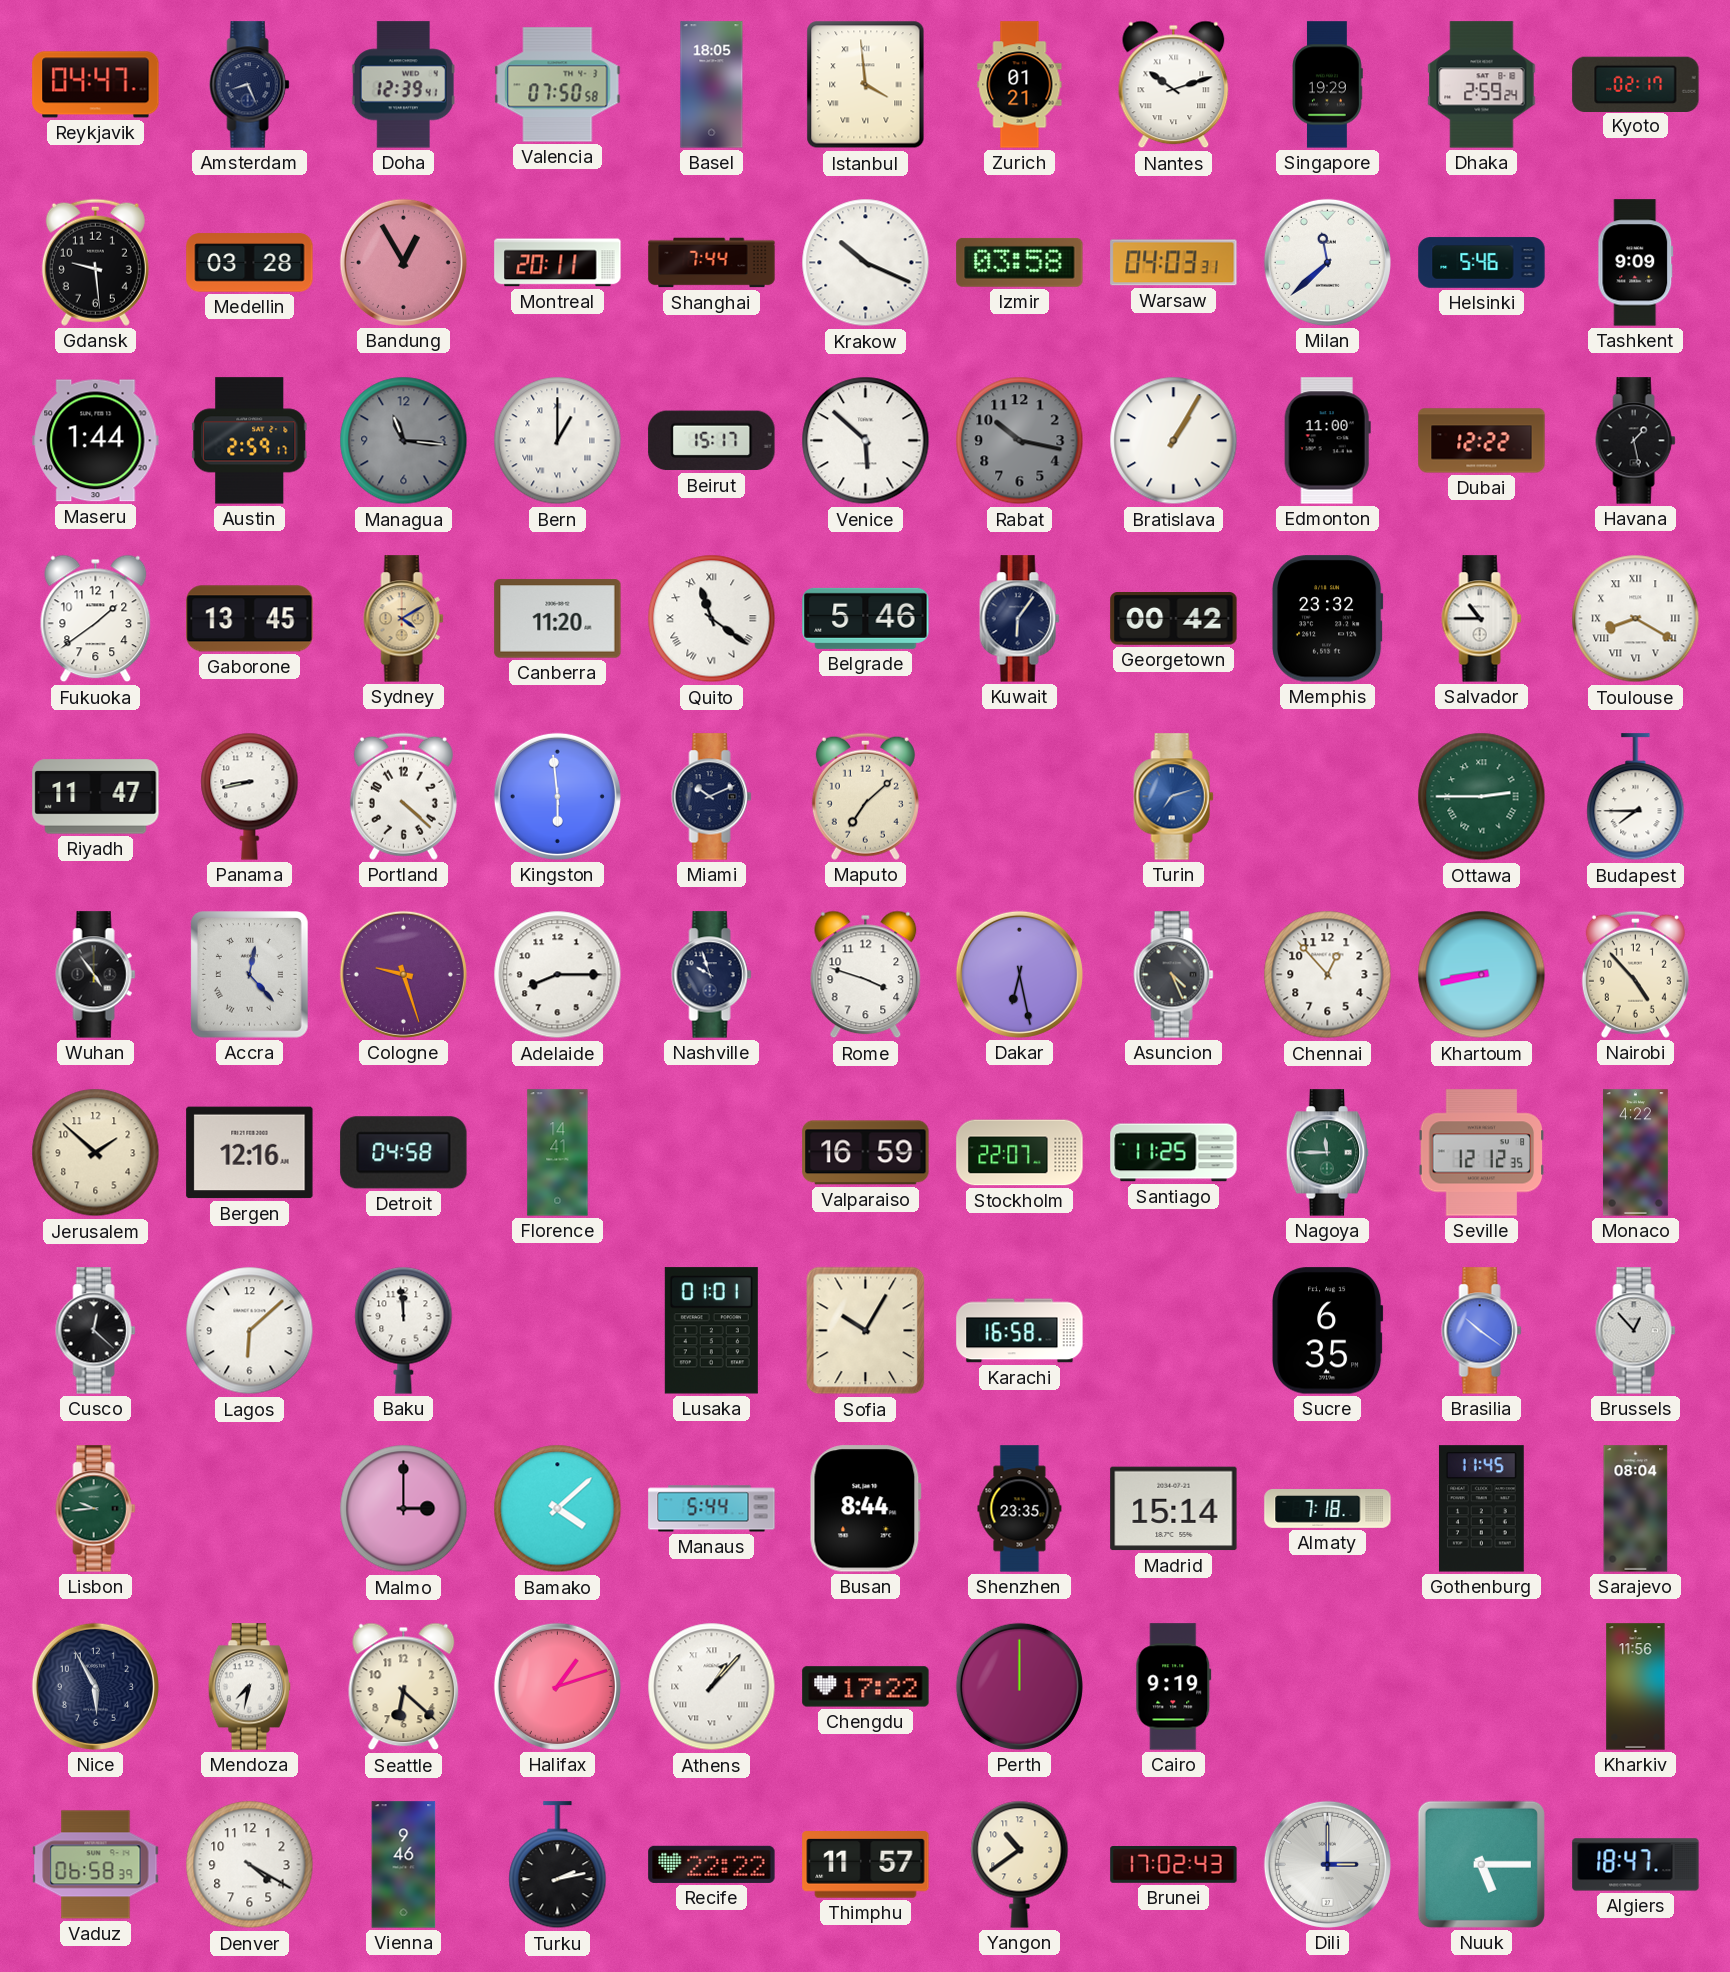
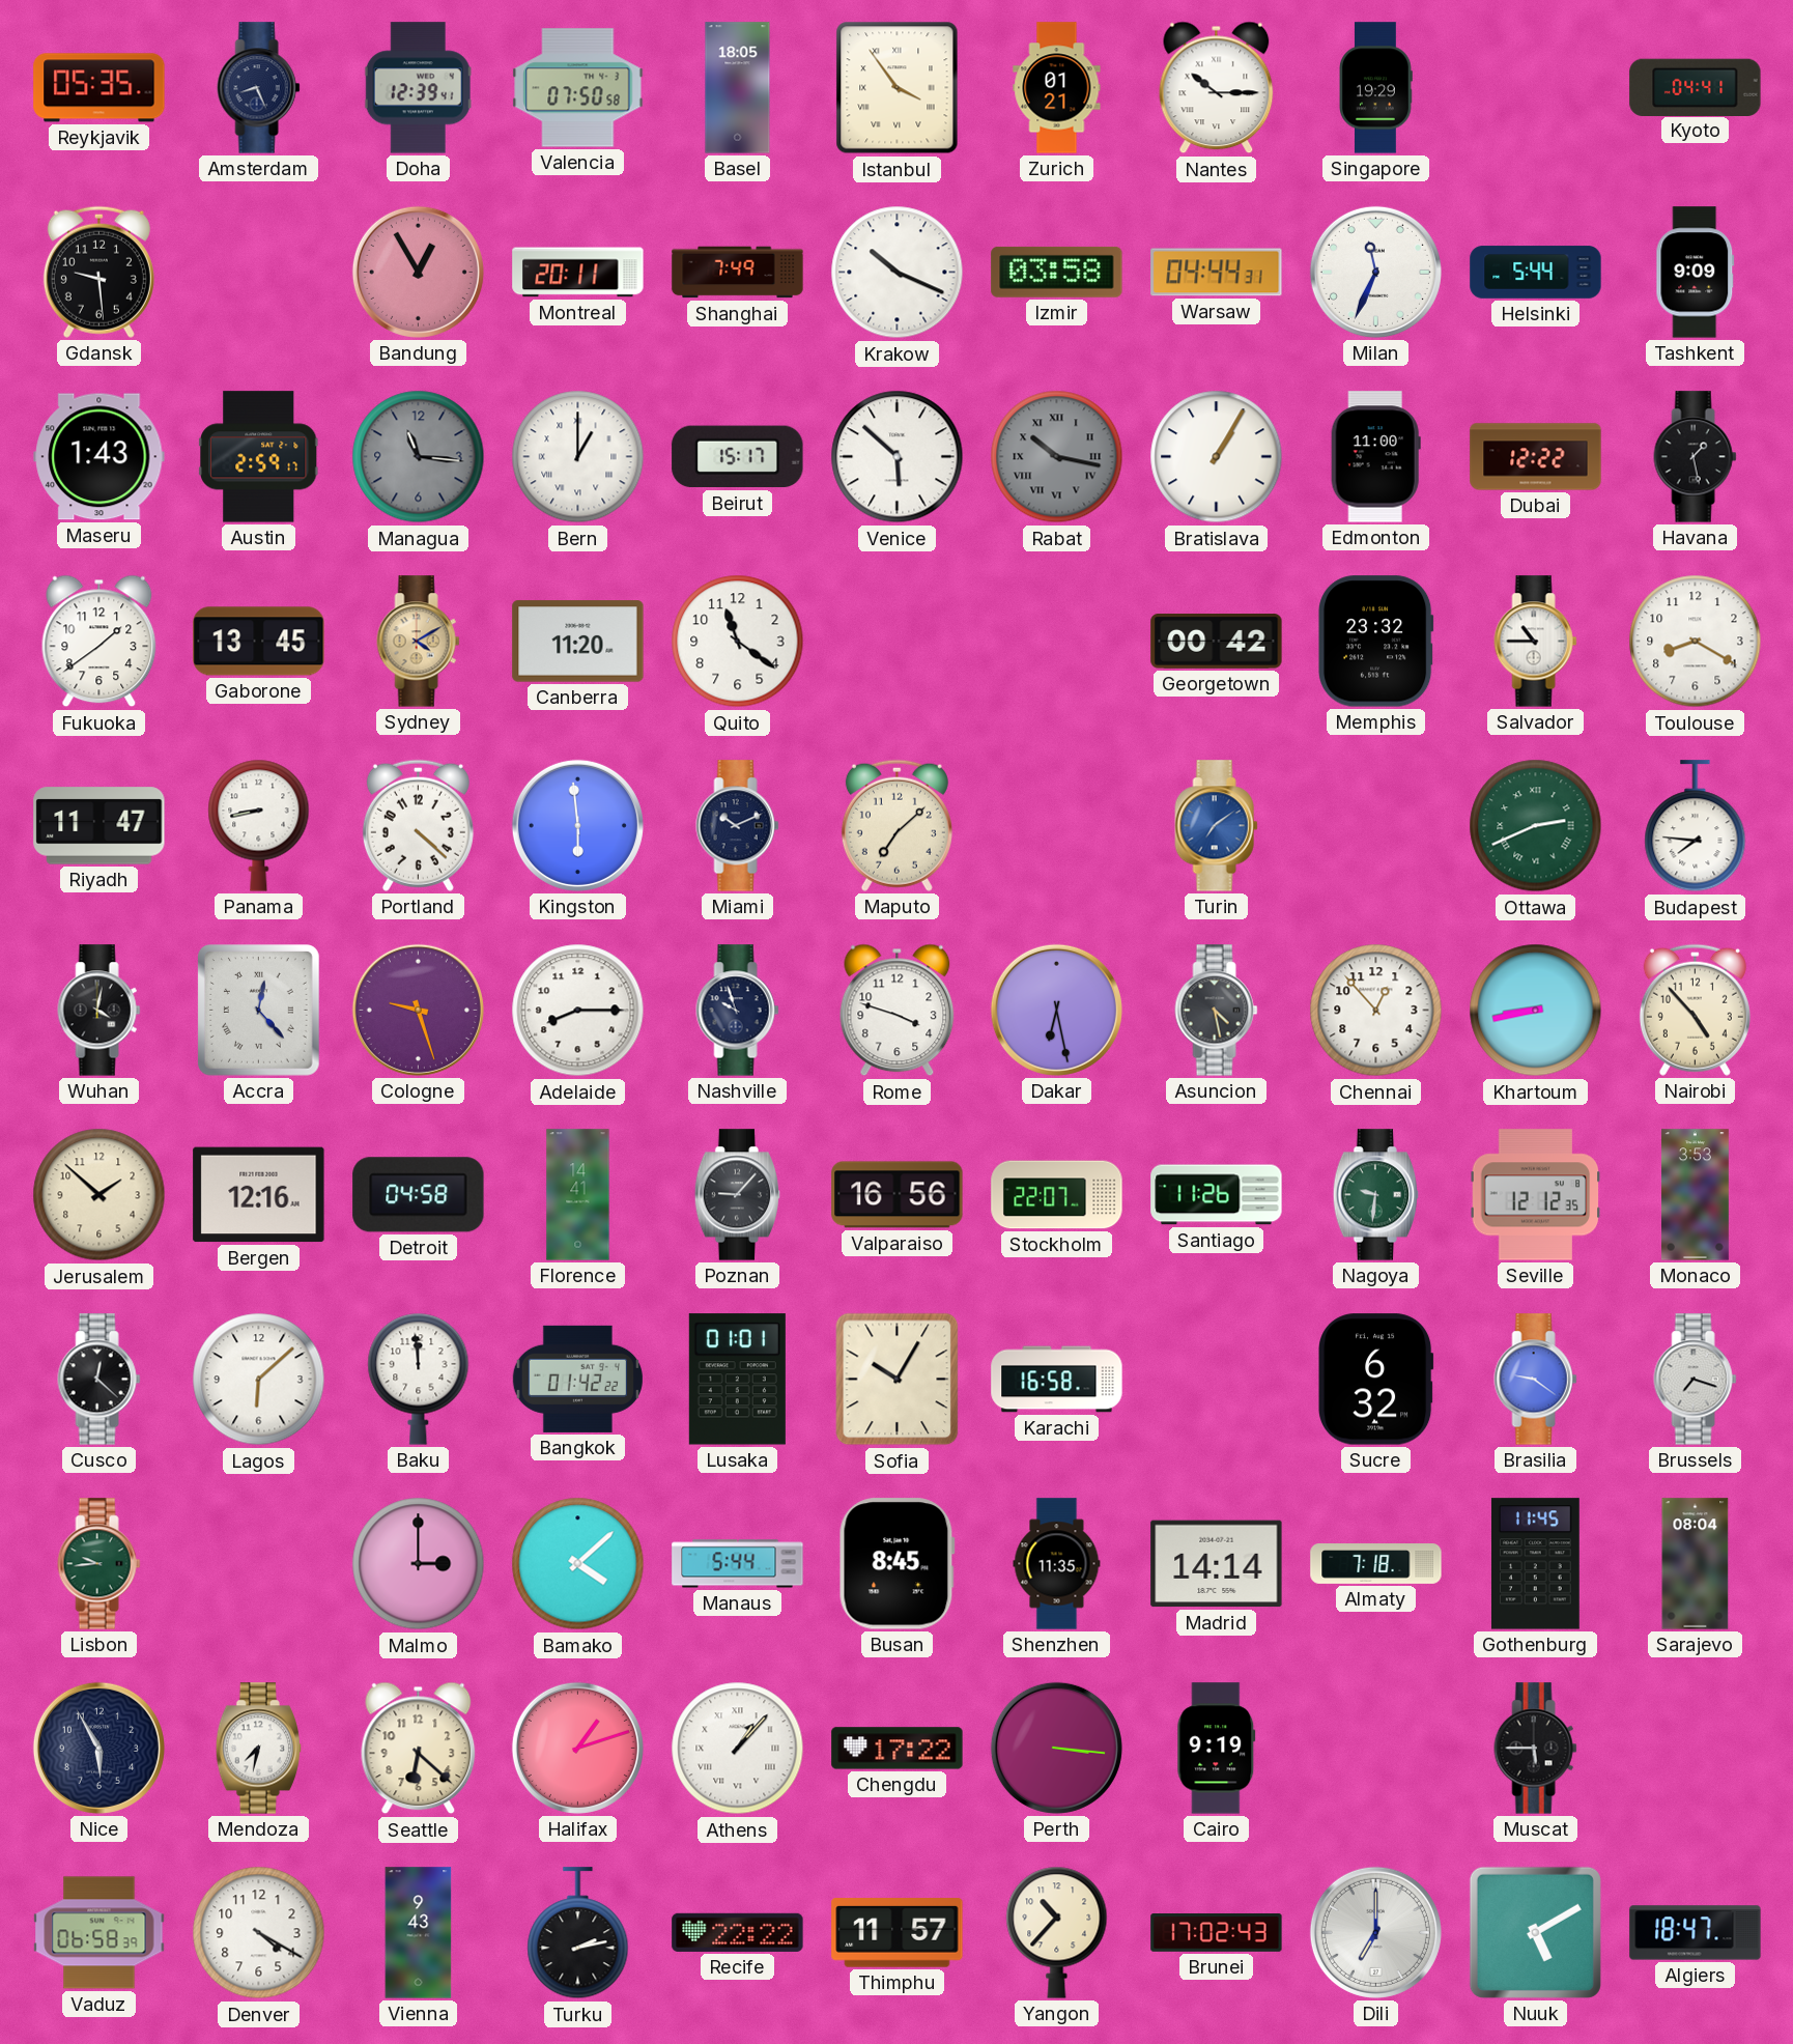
Reykjavik: 04:47 -> 05:35
Istanbul: 3:59 -> 3:54
Nantes: 10:12 -> 10:15
Dhaka: 2:59 -> none
Kyoto: 02:17 -> 04:41
Medellin: 03:28 -> none
Shanghai: 7:44 -> 7:49
Warsaw: 04:03 -> 04:44
Milan: 11:38 -> 11:34
Helsinki: 5:46 -> 5:44
Maseru: 1:44 -> 1:43
Rabat numerals: Arabic -> Roman
Quito numerals: Roman -> Arabic
Belgrade: 5:46 -> none
Kuwait: 6:06 -> none
Toulouse numerals: Roman -> Arabic
Turin: 7:12 -> 7:09
Ottawa: 2:45 -> 2:41
Budapest: 7:45 -> 7:46
Wuhan: 4:54 -> 4:02
Asuncion: 4:26 -> 4:28
Poznan: none -> 9:07
Valparaiso: 16:59 -> 16:56
Santiago: 11:25 -> 11:26
Nagoya: 11:45 -> 9:31
Monaco: 4:22 -> 3:53
Bangkok: none -> 01:42
Sucre: 6:35 -> 6:32
Brasilia: 10:21 -> 9:21
Brussels: 12:53 -> 7:18
Busan: 8:44 -> 8:45
Shenzhen: 23:35 -> 11:35
Madrid: 15:14 -> 14:14
Perth: 12:00 -> 3:16
Muscat: none -> 5:45
Kharkiv: 11:56 -> none
Vienna: 9:46 -> 9:43
Yangon: 10:39 -> 10:37
Dili: 3:00 -> 7:00
Nuuk: 5:15 -> 5:10
